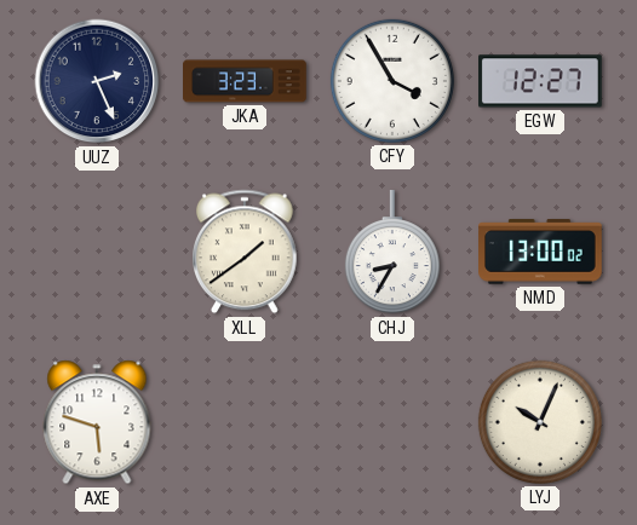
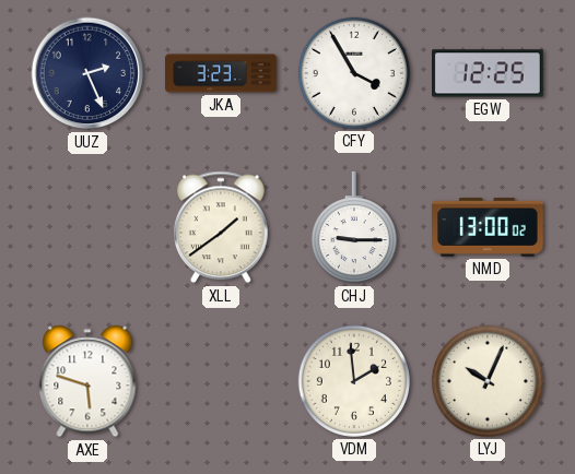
EGW: 12:27 -> 12:25
CHJ: 8:35 -> 9:15
VDM: none -> 1:59
